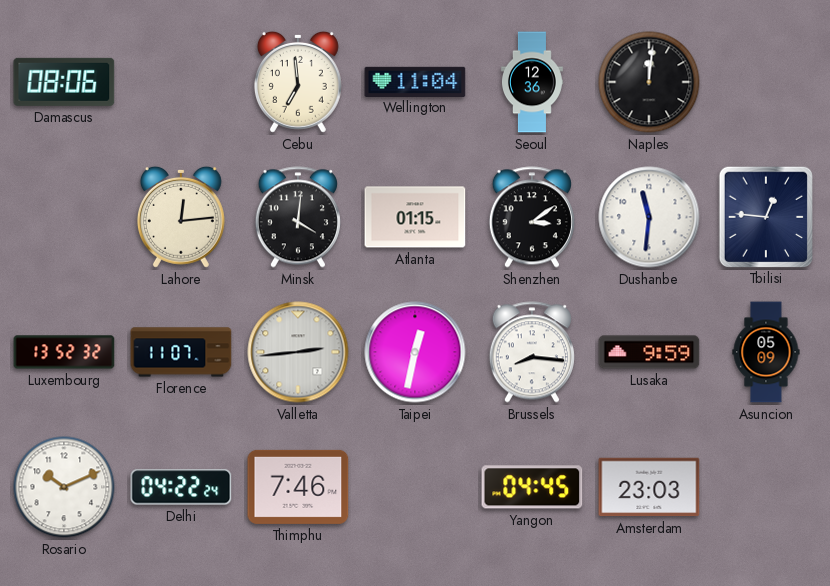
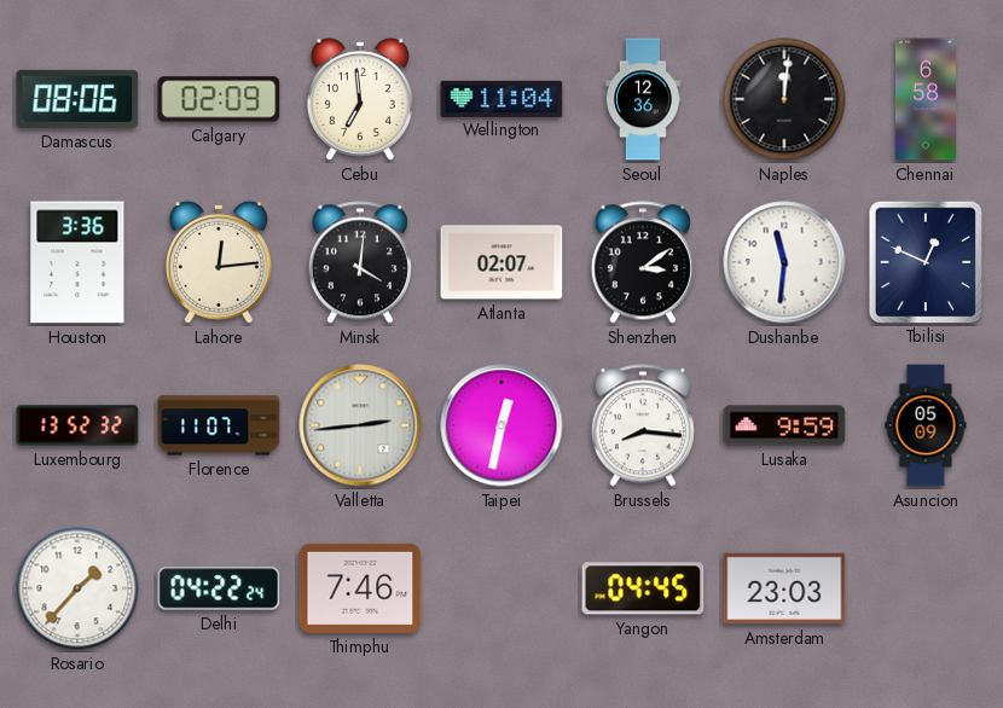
Calgary: none -> 02:09
Chennai: none -> 6:58
Houston: none -> 3:36
Atlanta: 01:15 -> 02:07
Tbilisi: 12:46 -> 12:49
Rosario: 10:11 -> 1:37
